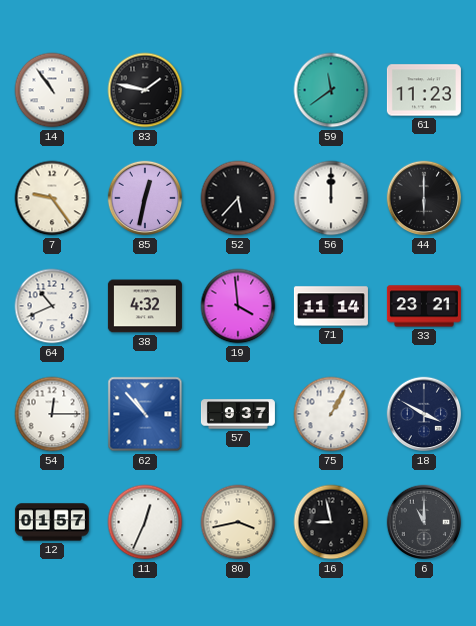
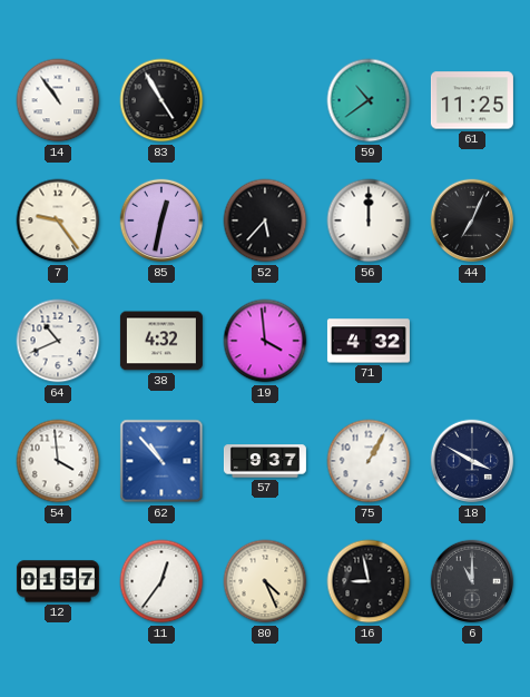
83: 1:47 -> 4:55
59: 11:39 -> 10:39
61: 11:23 -> 11:25
44: 6:00 -> 7:04
71: 11:14 -> 4:32
33: 23:21 -> none
54: 12:15 -> 3:59
11: 12:34 -> 12:36
80: 3:43 -> 4:26
